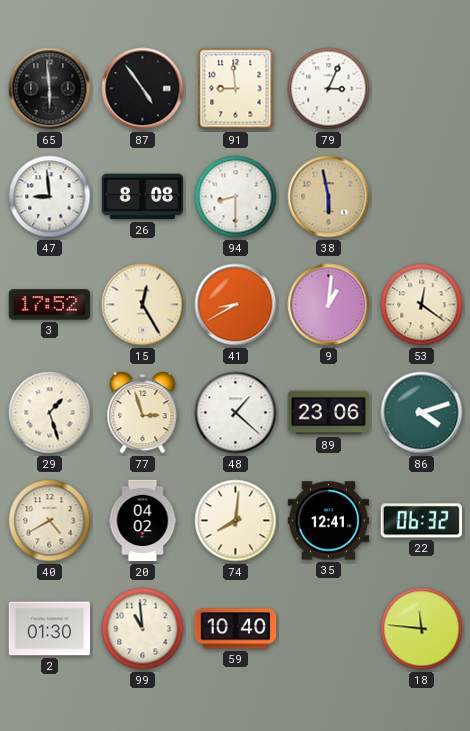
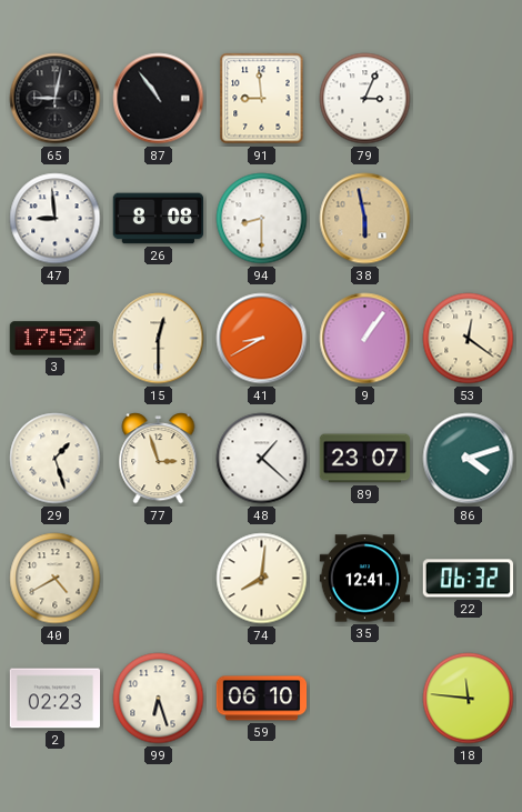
65: 5:59 -> 9:02
87: 4:54 -> 10:54
15: 12:25 -> 12:30
9: 1:01 -> 1:06
89: 23:06 -> 23:07
20: 04:02 -> none
2: 01:30 -> 02:23
99: 10:59 -> 6:27
59: 10:40 -> 06:10
